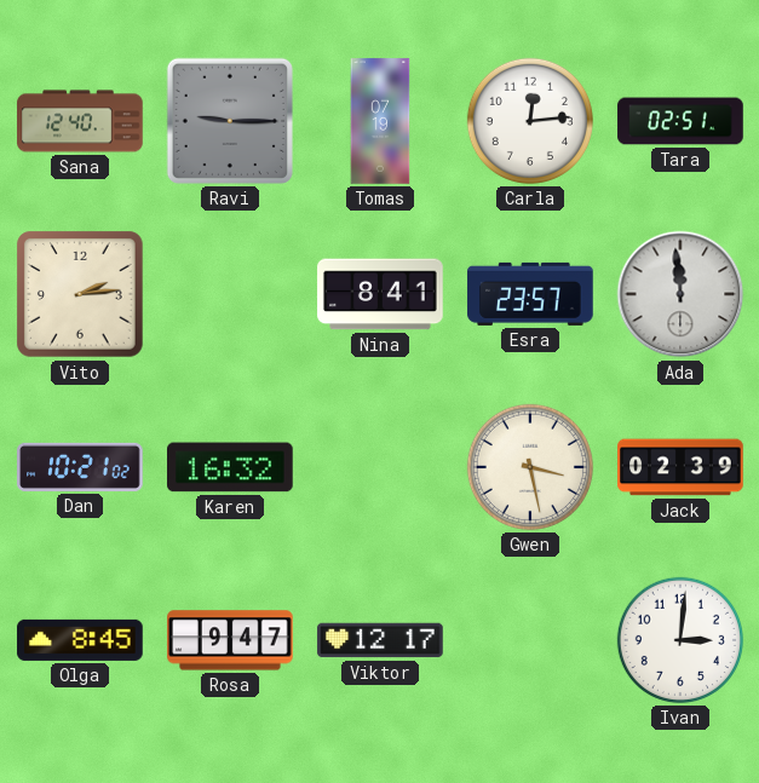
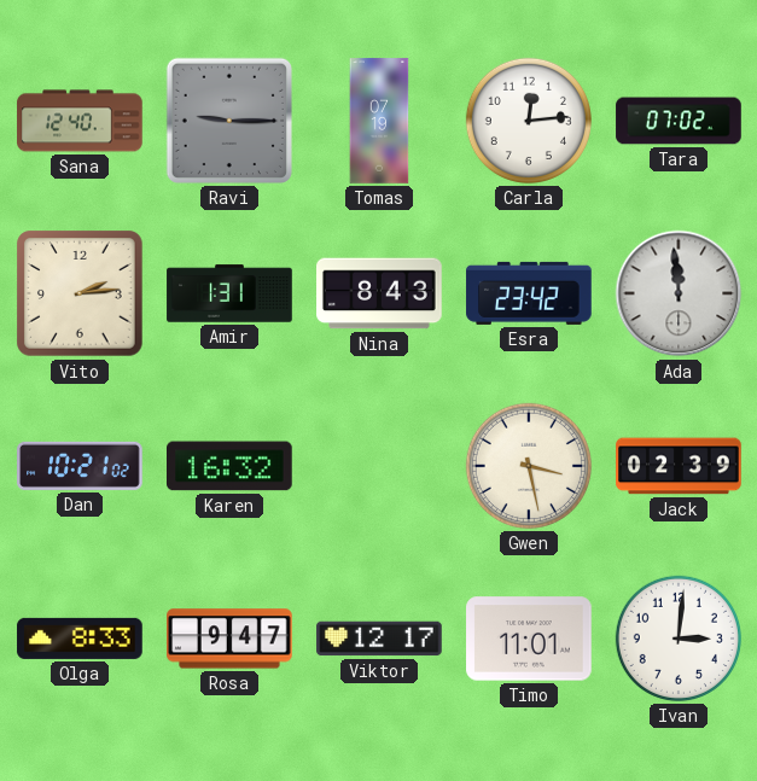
Tara: 02:51 -> 07:02
Amir: none -> 1:31
Nina: 8:41 -> 8:43
Esra: 23:57 -> 23:42
Olga: 8:45 -> 8:33
Timo: none -> 11:01
